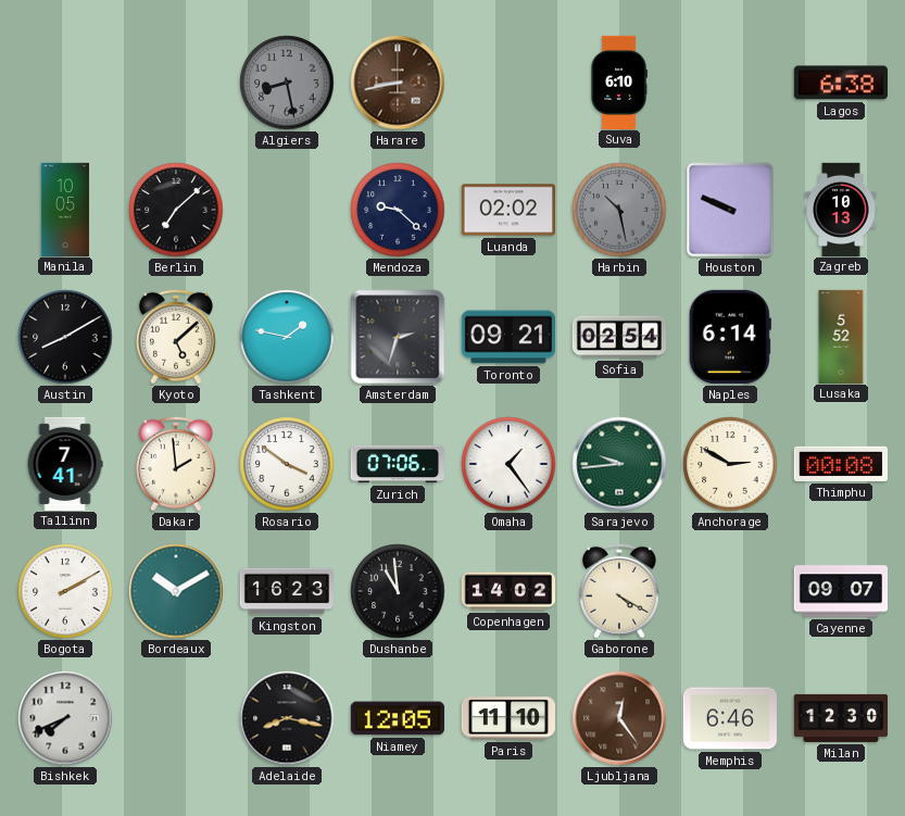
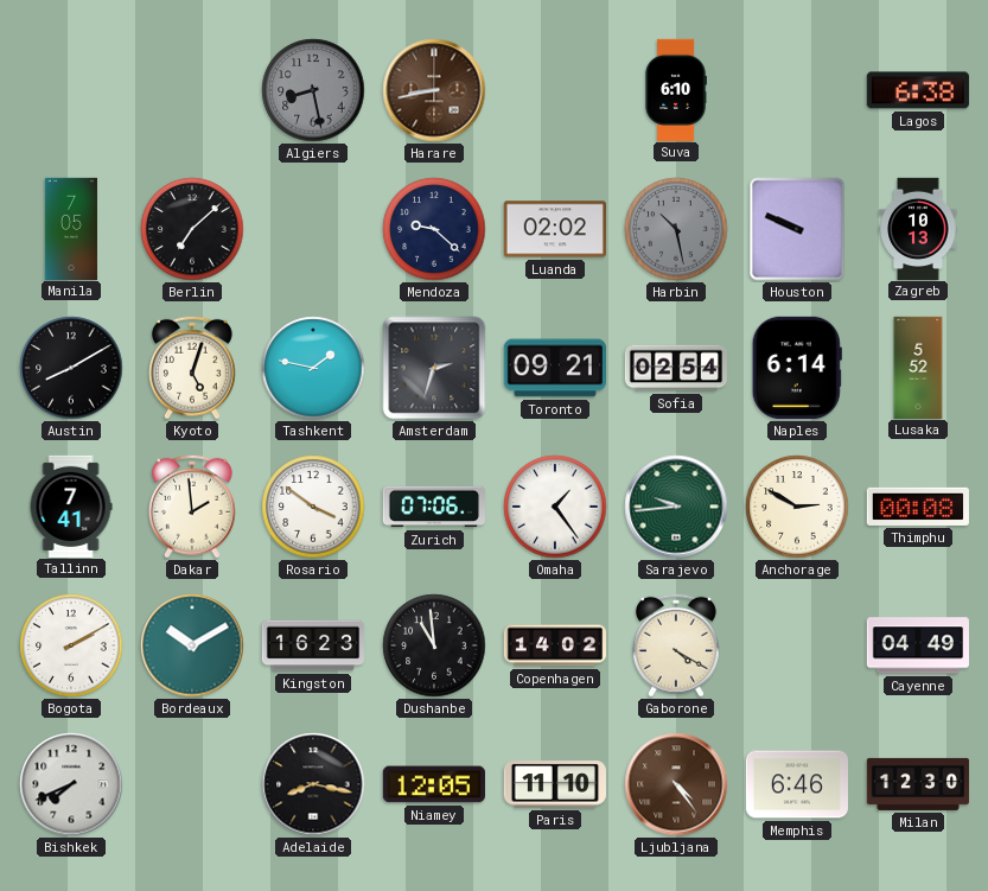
Manila: 10:05 -> 7:05
Kyoto: 5:08 -> 5:03
Cayenne: 09:07 -> 04:49
Ljubljana: 12:24 -> 4:24
